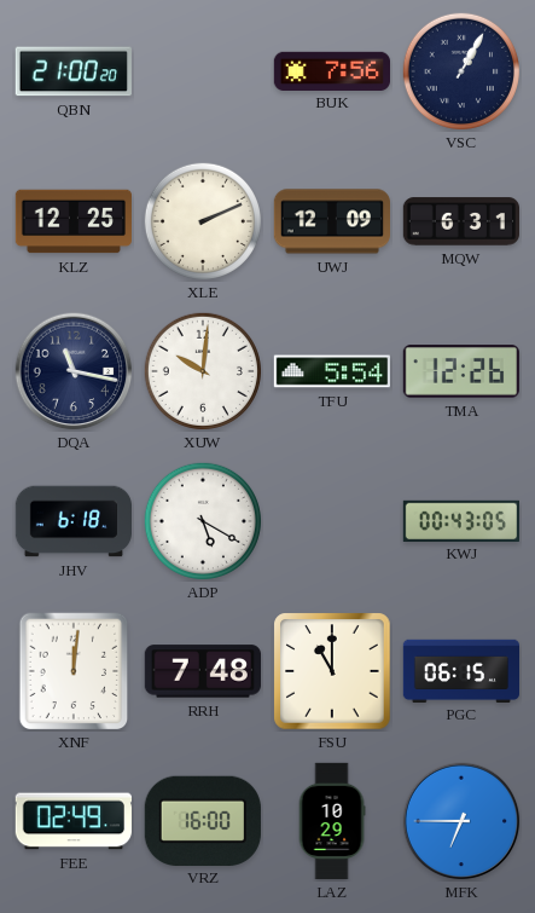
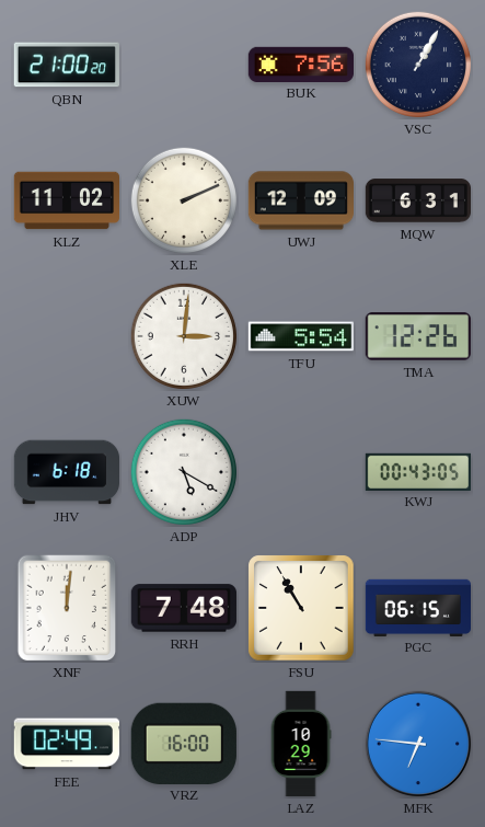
KLZ: 12:25 -> 11:02
DQA: 11:17 -> none
XUW: 10:01 -> 3:01
FSU: 11:00 -> 10:55
MFK: 6:45 -> 6:46
